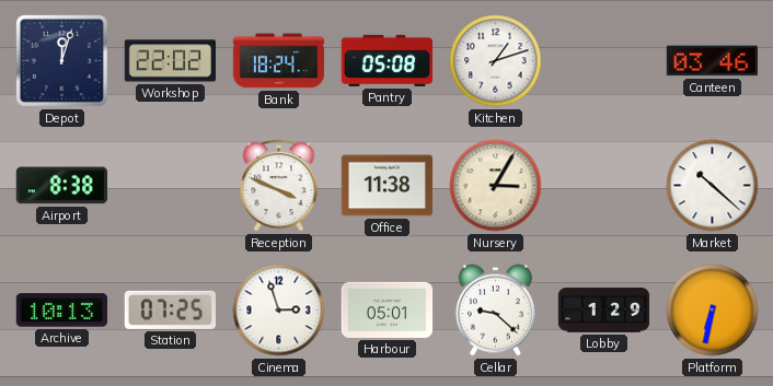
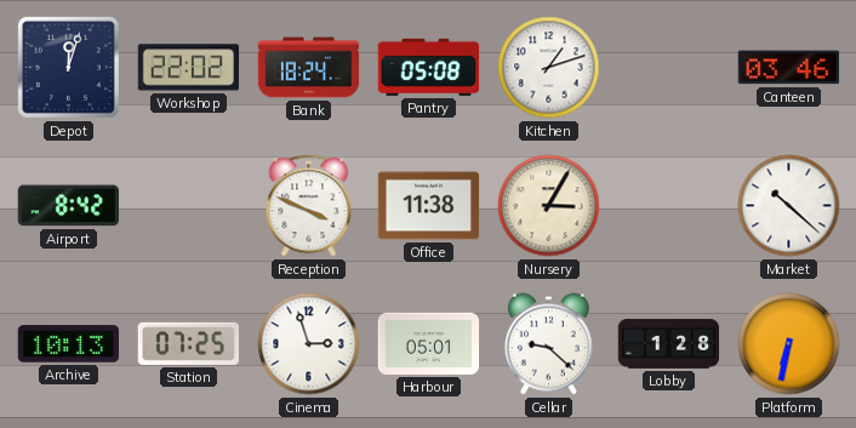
Airport: 8:38 -> 8:42
Lobby: 1:29 -> 1:28
